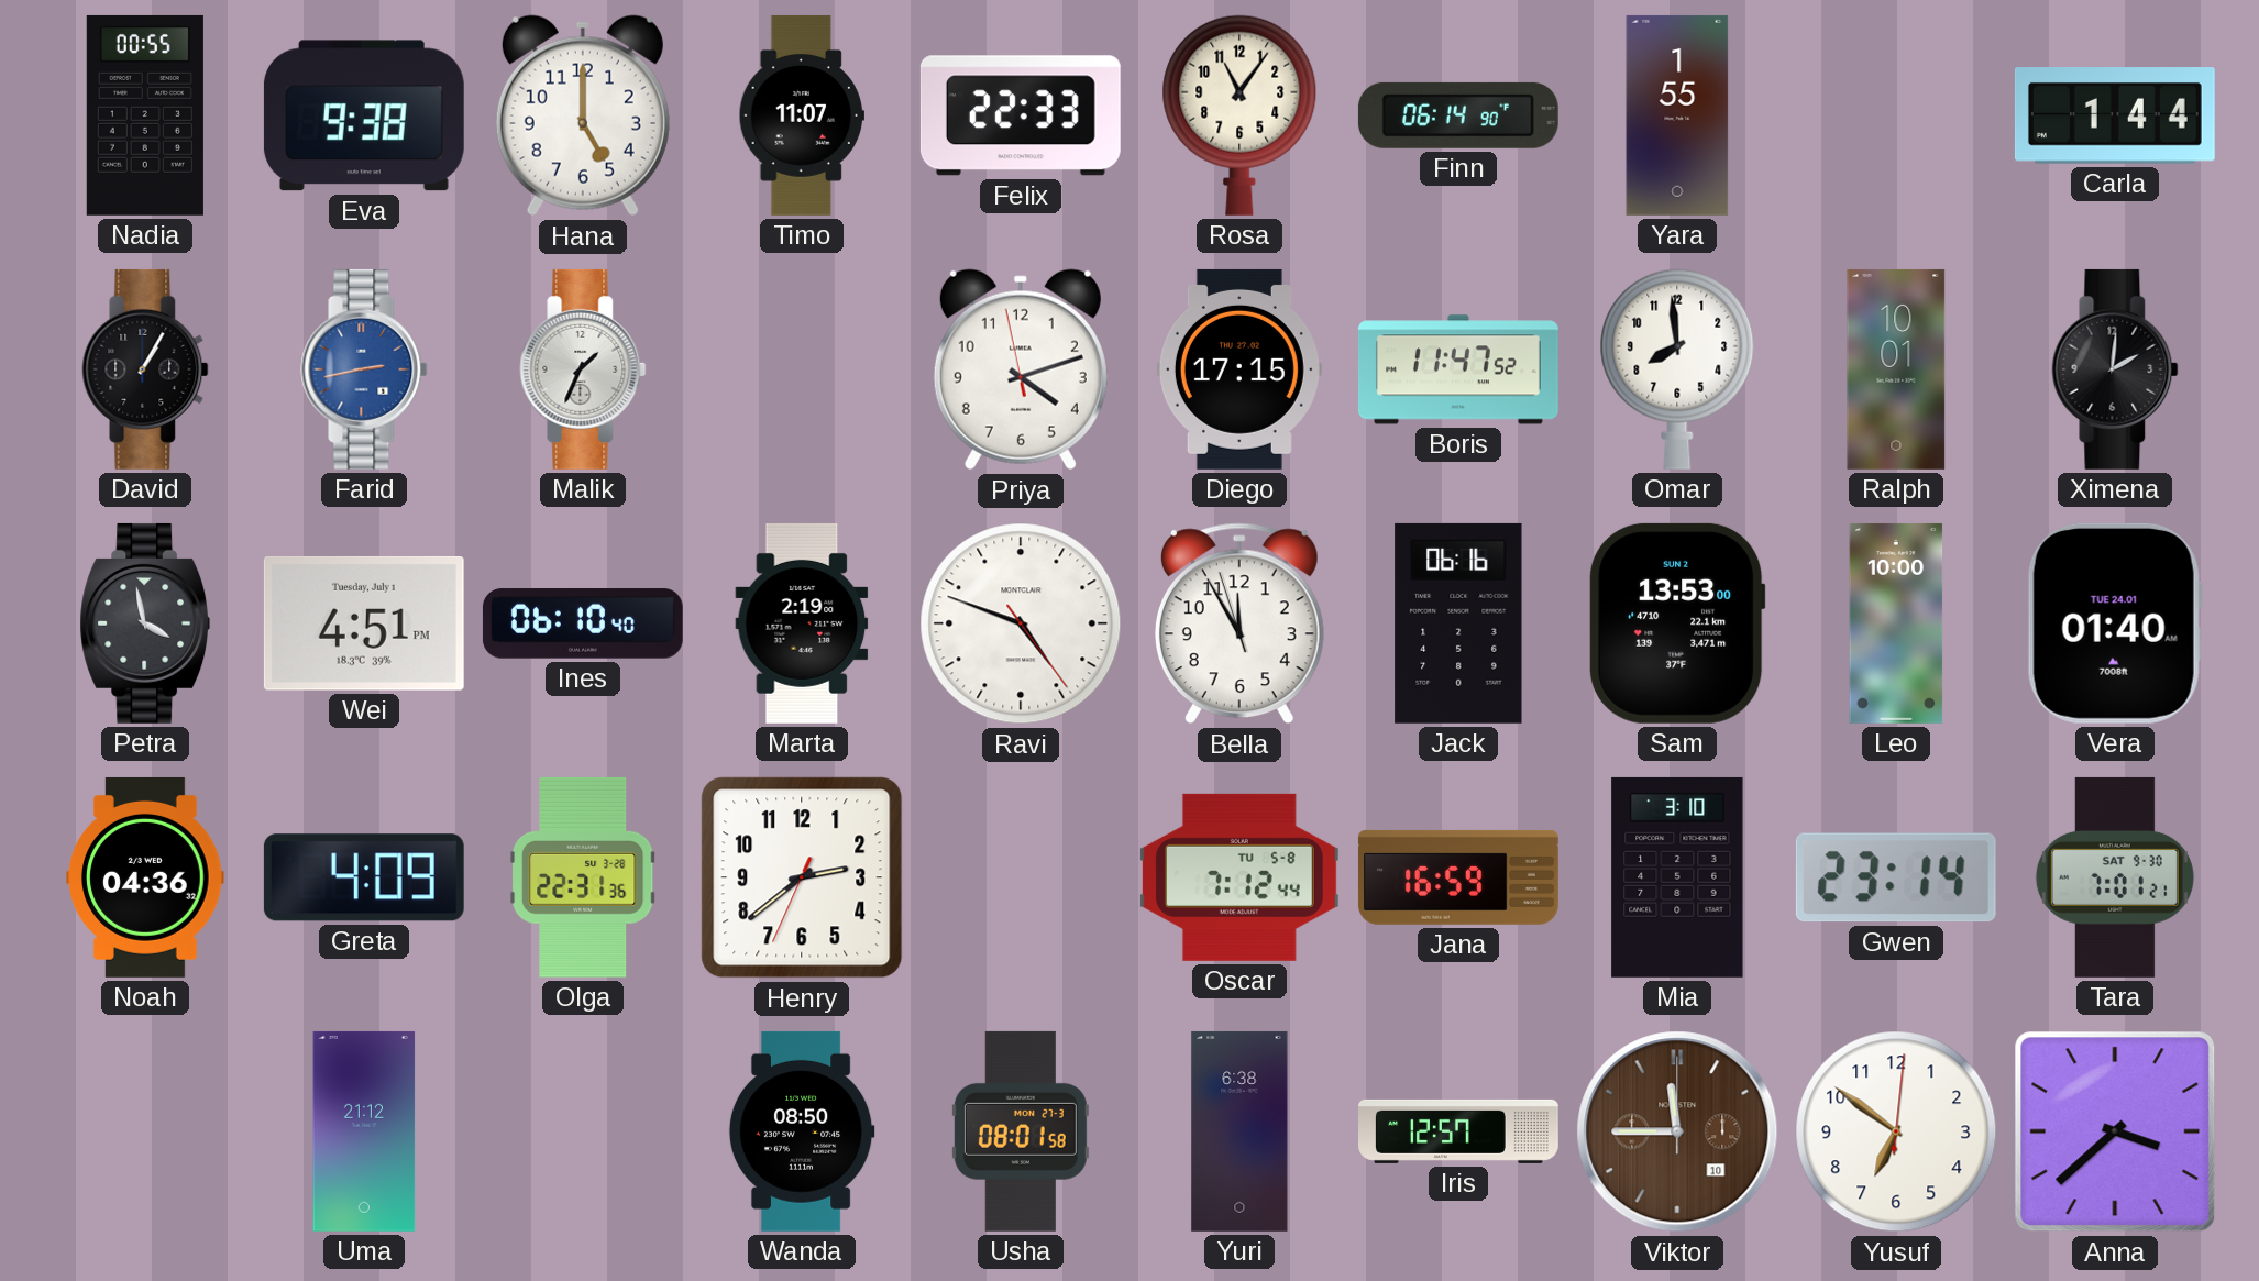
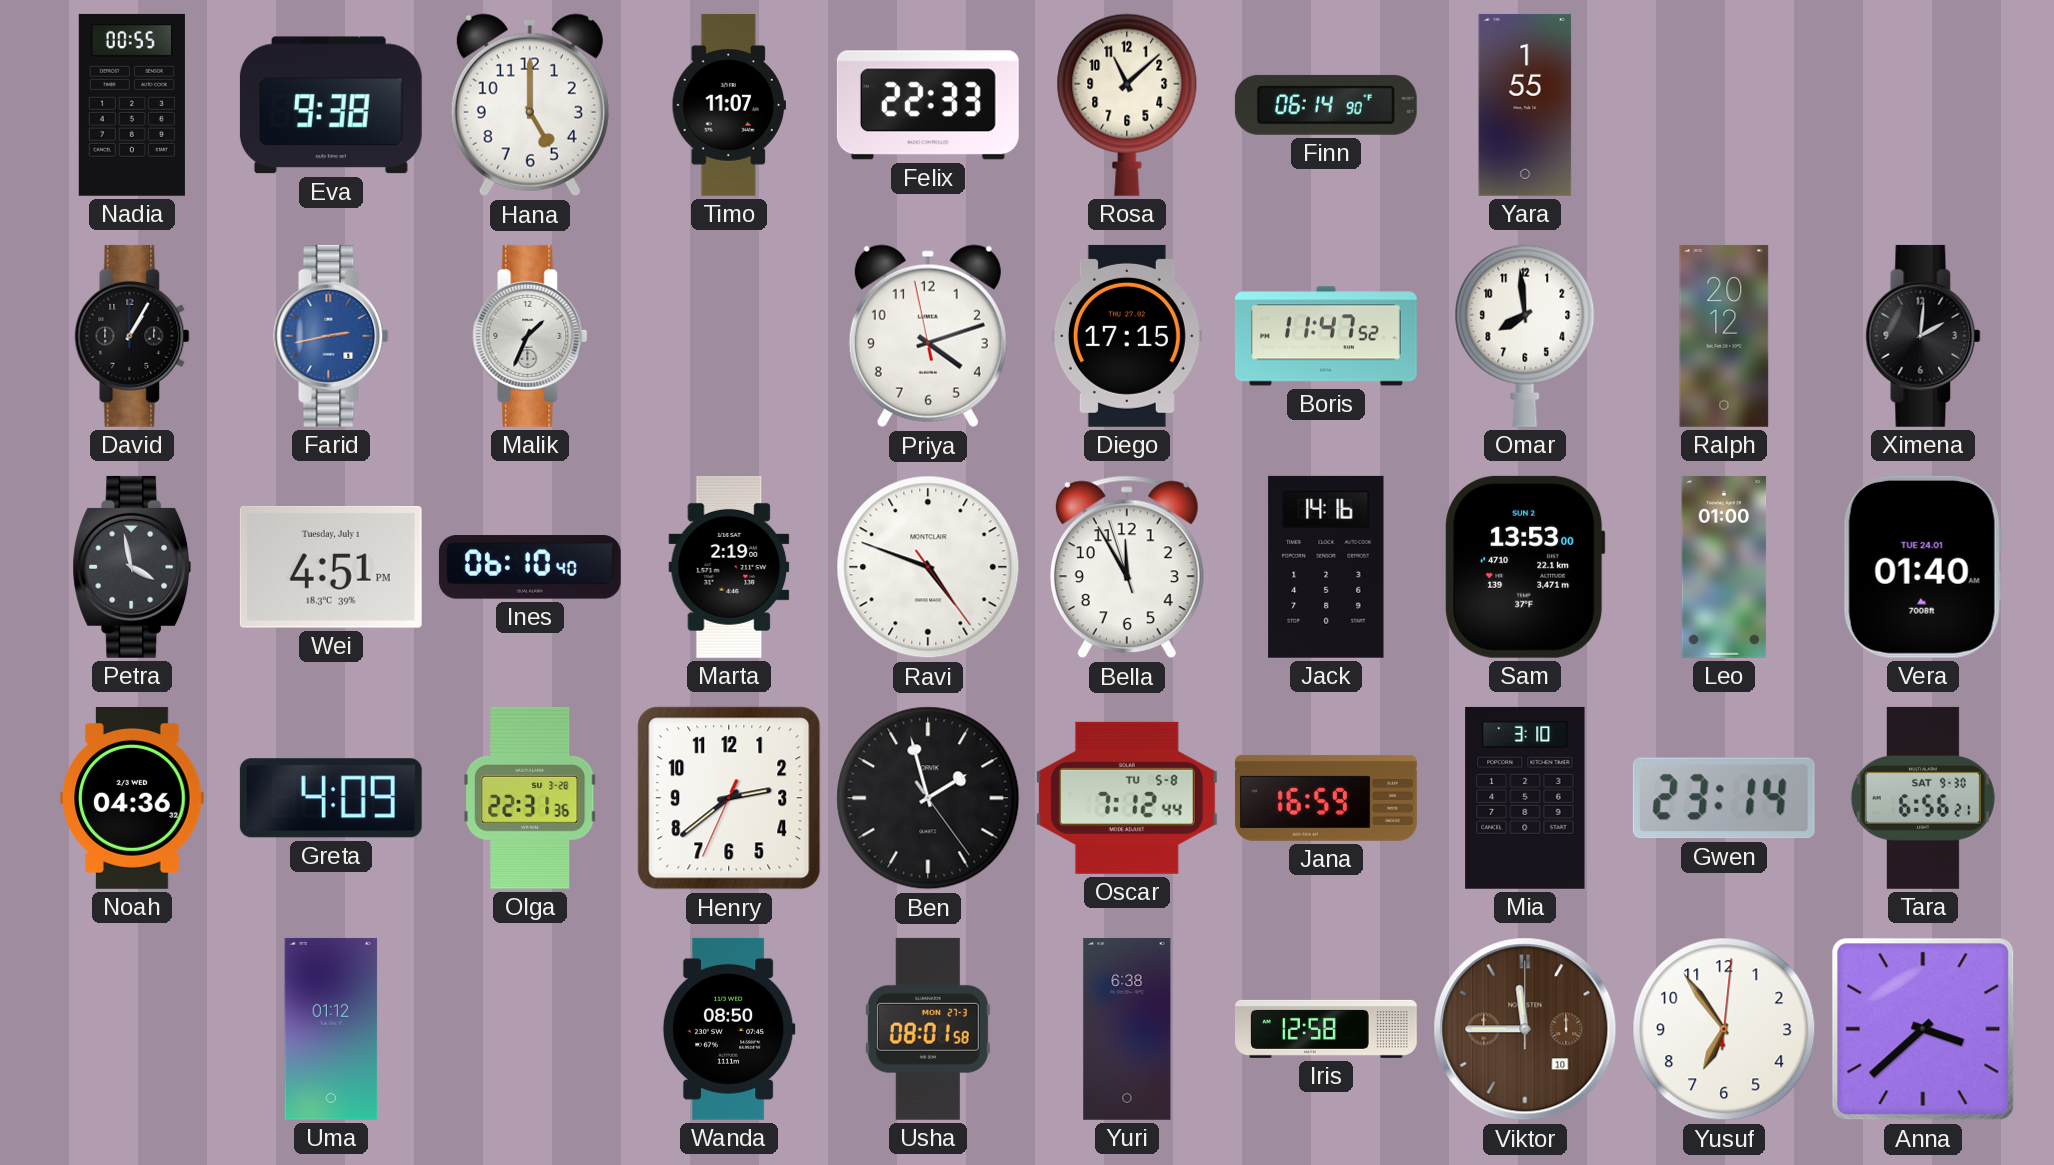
Rosa: 11:06 -> 11:08
Carla: 1:44 -> none
Ralph: 10:01 -> 20:12
Jack: 06:16 -> 14:16
Leo: 10:00 -> 01:00
Ben: none -> 1:57
Tara: 7:01 -> 6:56
Uma: 21:12 -> 01:12
Iris: 12:57 -> 12:58
Yusuf: 6:51 -> 6:54
